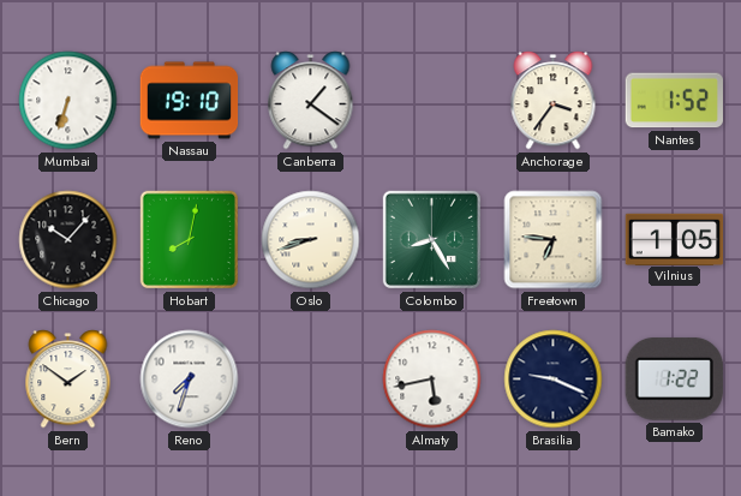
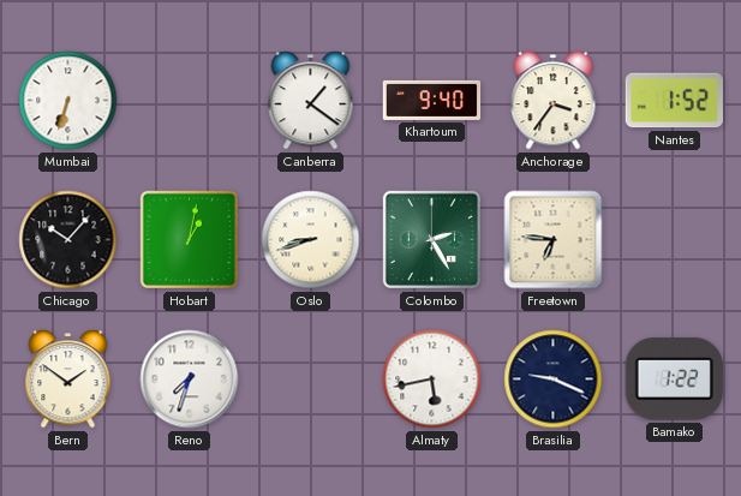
Nassau: 19:10 -> none
Khartoum: none -> 9:40
Hobart: 8:02 -> 1:02
Colombo: 8:25 -> 2:25
Vilnius: 1:05 -> none
